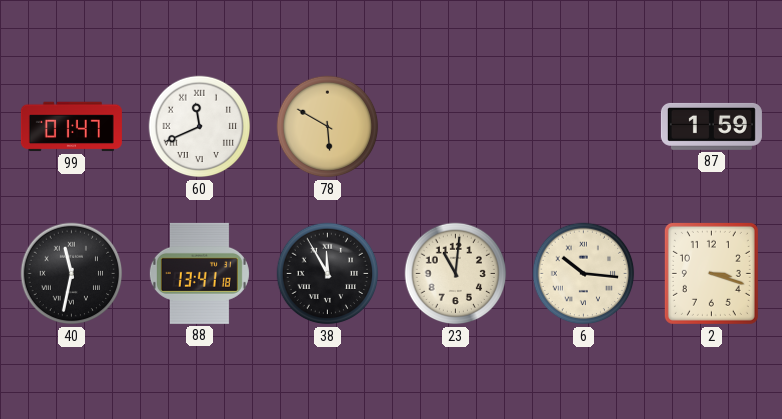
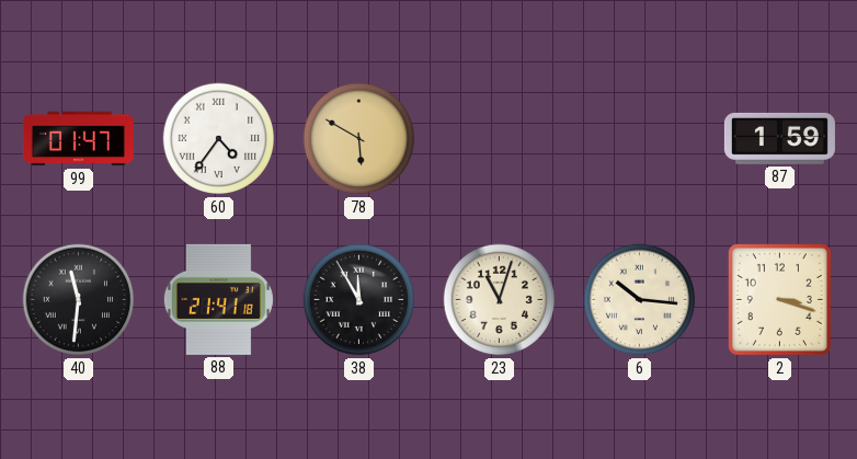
60: 11:41 -> 4:36
40: 11:32 -> 11:31
88: 13:41 -> 21:41
23: 11:01 -> 11:03
